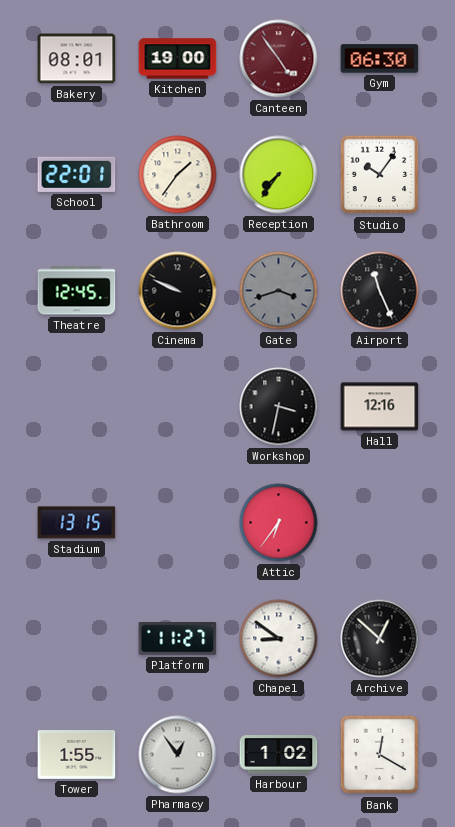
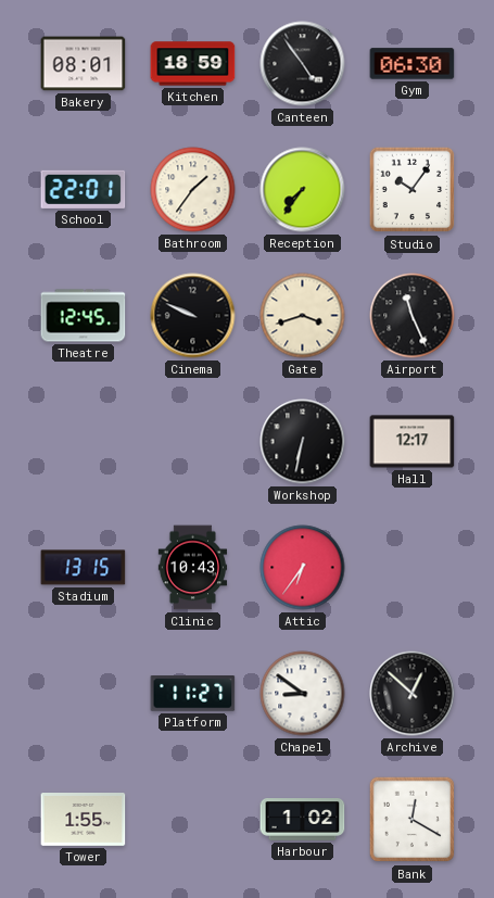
Kitchen: 19:00 -> 18:59
Canteen dial: burgundy -> black
Gate dial: grey -> cream
Workshop: 3:32 -> 6:32
Hall: 12:16 -> 12:17
Clinic: none -> 10:43
Pharmacy: 12:54 -> none
